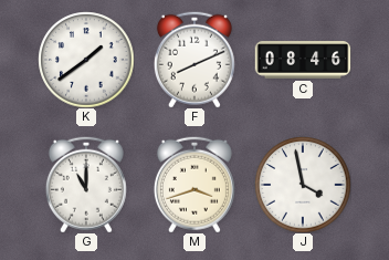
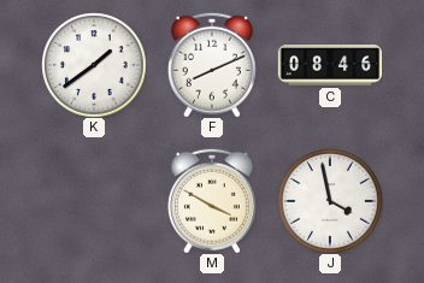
G: 11:00 -> none
M: 3:42 -> 3:50
